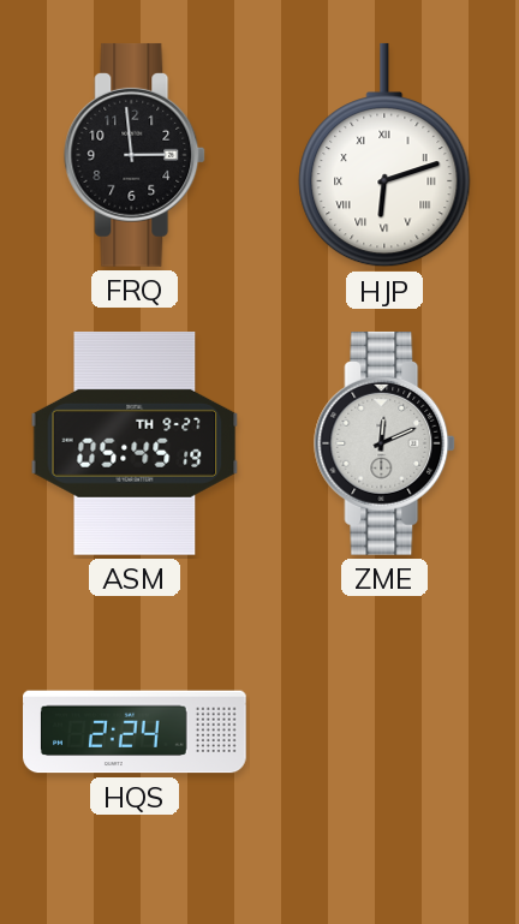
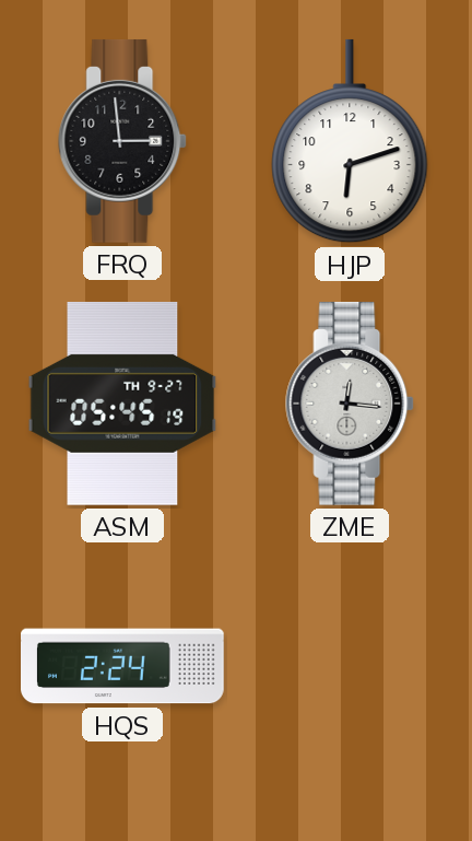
HJP numerals: Roman -> Arabic
ZME: 12:11 -> 12:16
